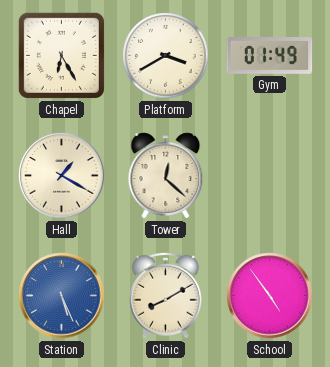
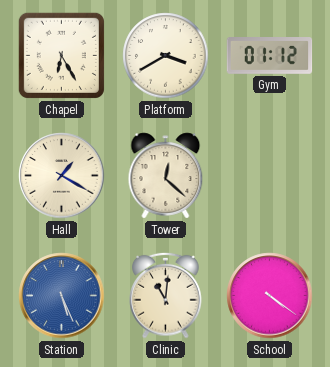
Gym: 01:49 -> 01:12
Clinic: 8:10 -> 11:01
School: 4:54 -> 4:21
